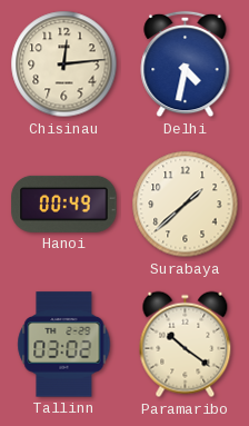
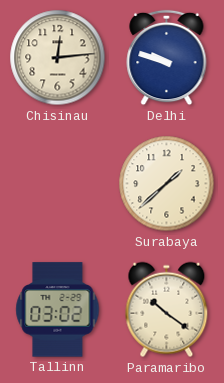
Delhi: 4:32 -> 9:48
Hanoi: 00:49 -> none
